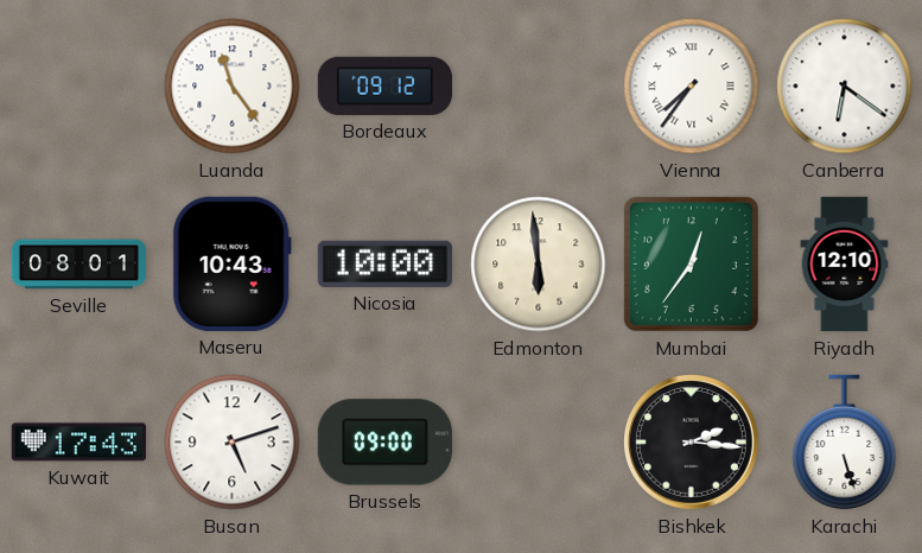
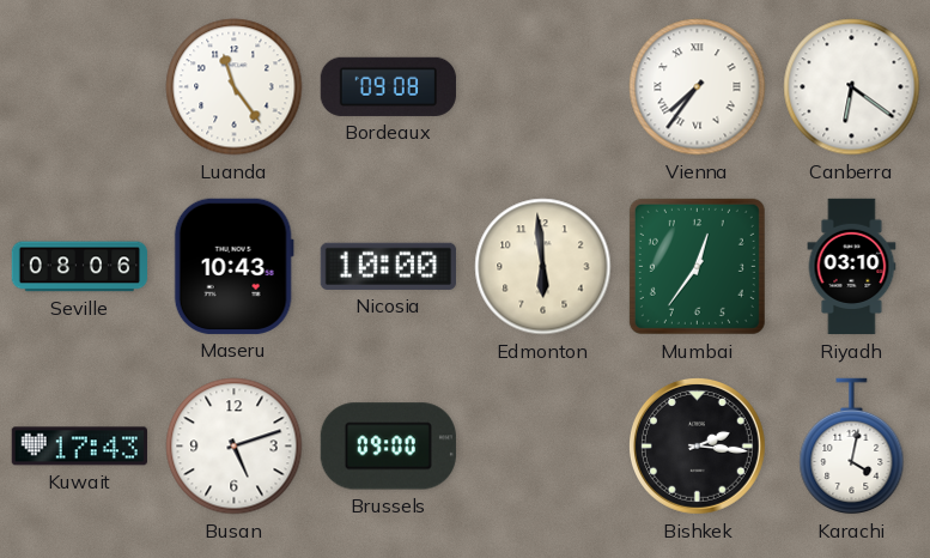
Bordeaux: 09:12 -> 09:08
Seville: 08:01 -> 08:06
Riyadh: 12:10 -> 03:10
Karachi: 5:27 -> 4:02
